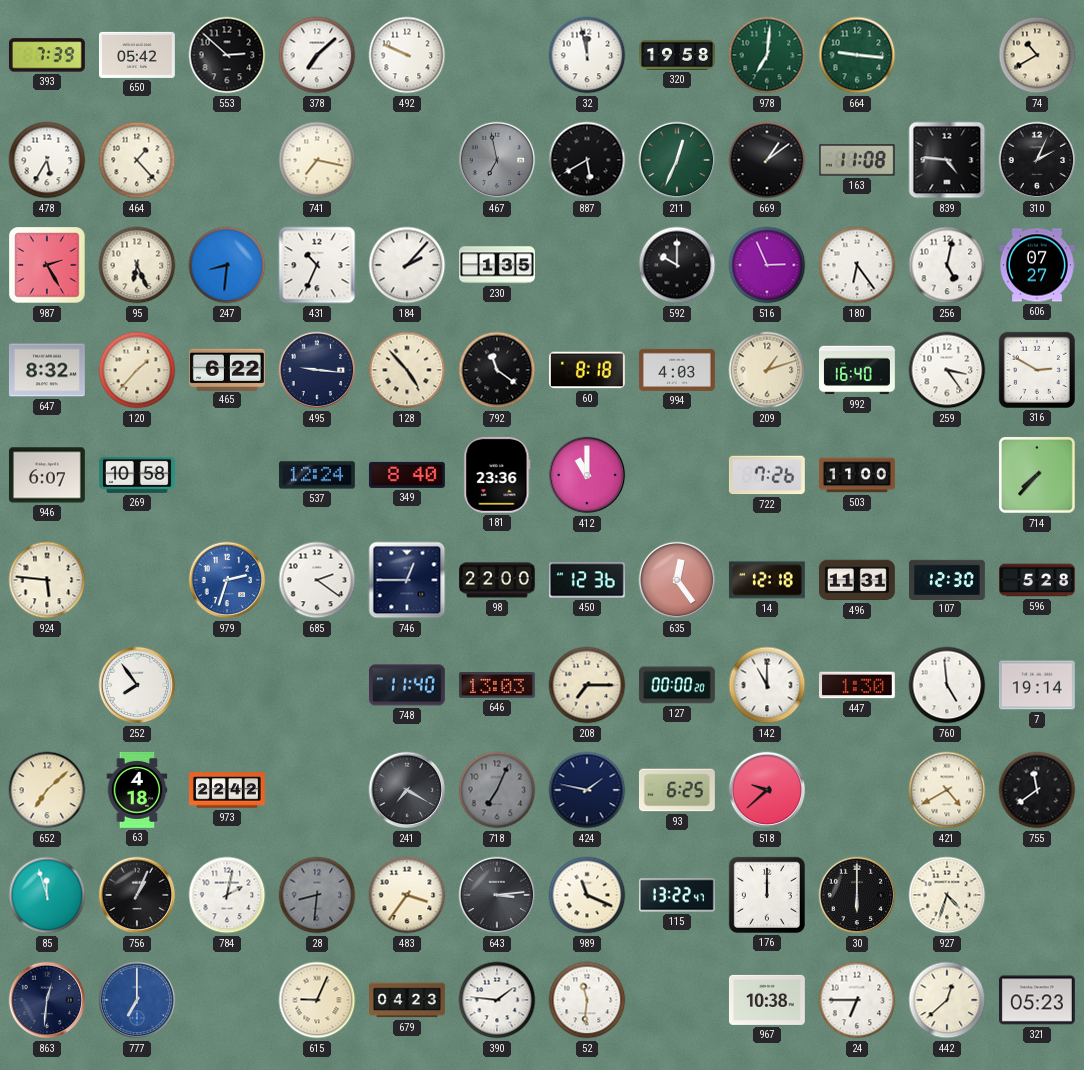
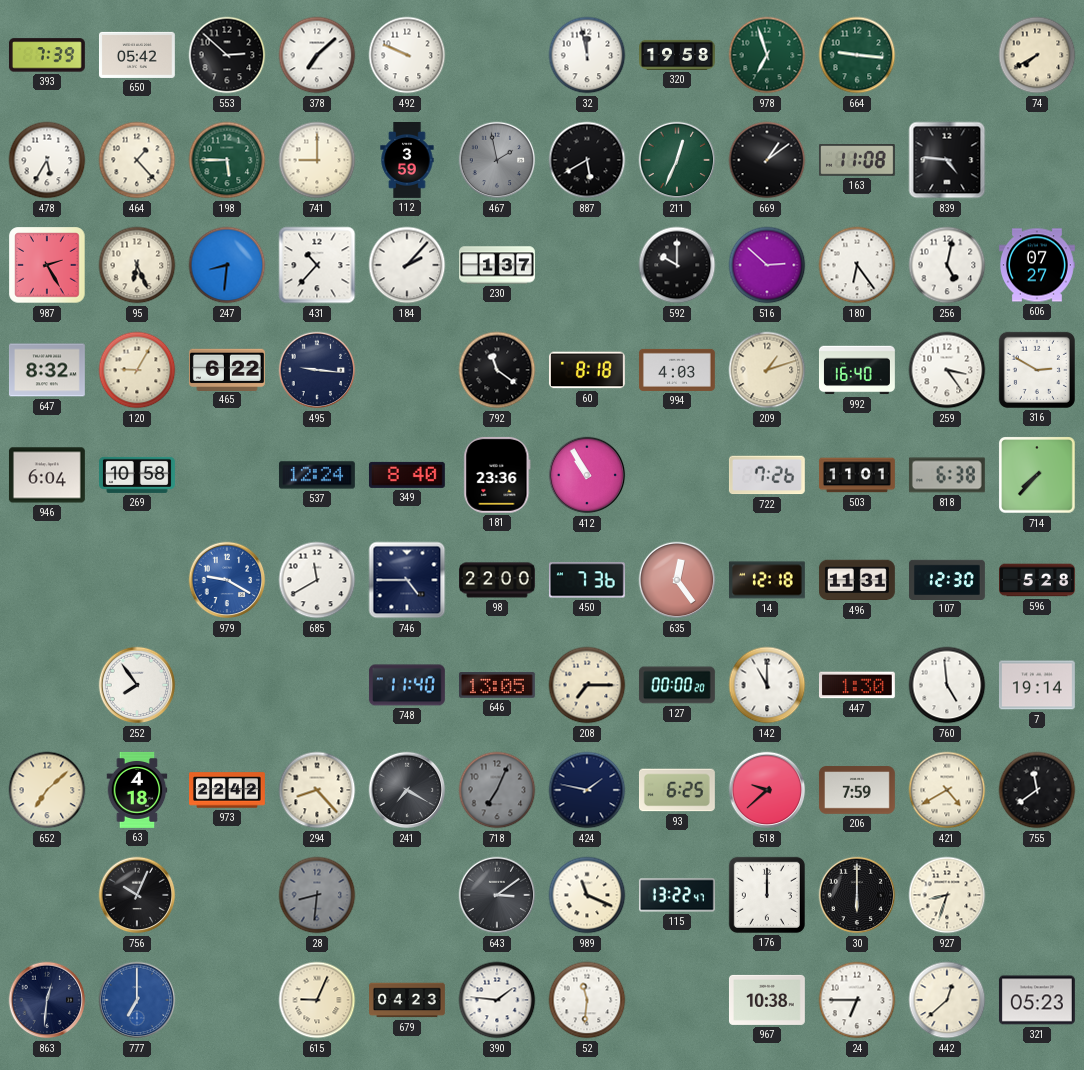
978: 7:01 -> 6:57
74: 10:40 -> 7:40
198: none -> 5:45
741: 7:17 -> 9:00
112: none -> 3:59
467: 6:58 -> 1:58
310: 2:04 -> none
431: 10:34 -> 10:37
230: 1:35 -> 1:37
516: 2:56 -> 2:52
120: 1:37 -> 9:05
128: 4:53 -> none
946: 6:07 -> 6:04
412: 11:00 -> 10:55
503: 11:00 -> 11:01
818: none -> 6:38
924: 5:46 -> none
979: 2:33 -> 9:20
685: 2:21 -> 11:40
746: 12:45 -> 4:45
450: 12:36 -> 7:36
646: 13:03 -> 13:05
294: none -> 8:23
206: none -> 7:59
85: 11:57 -> none
756: 1:04 -> 10:04
784: 2:02 -> none
483: 3:36 -> none
643: 3:14 -> 3:09
927: 4:33 -> 8:33
